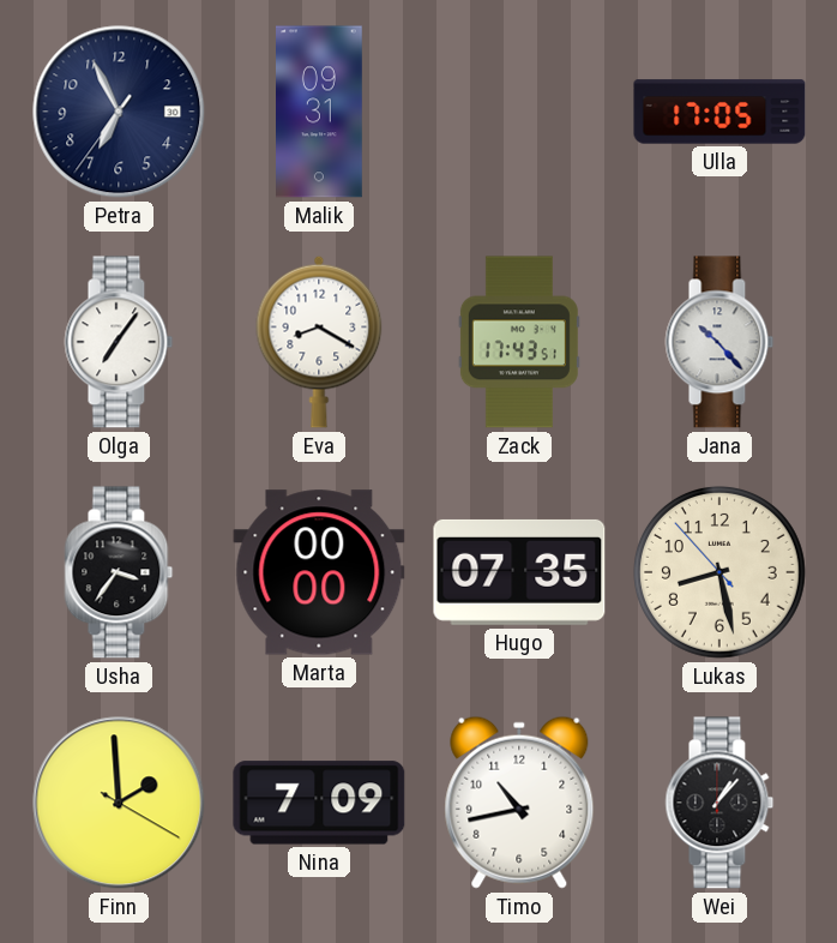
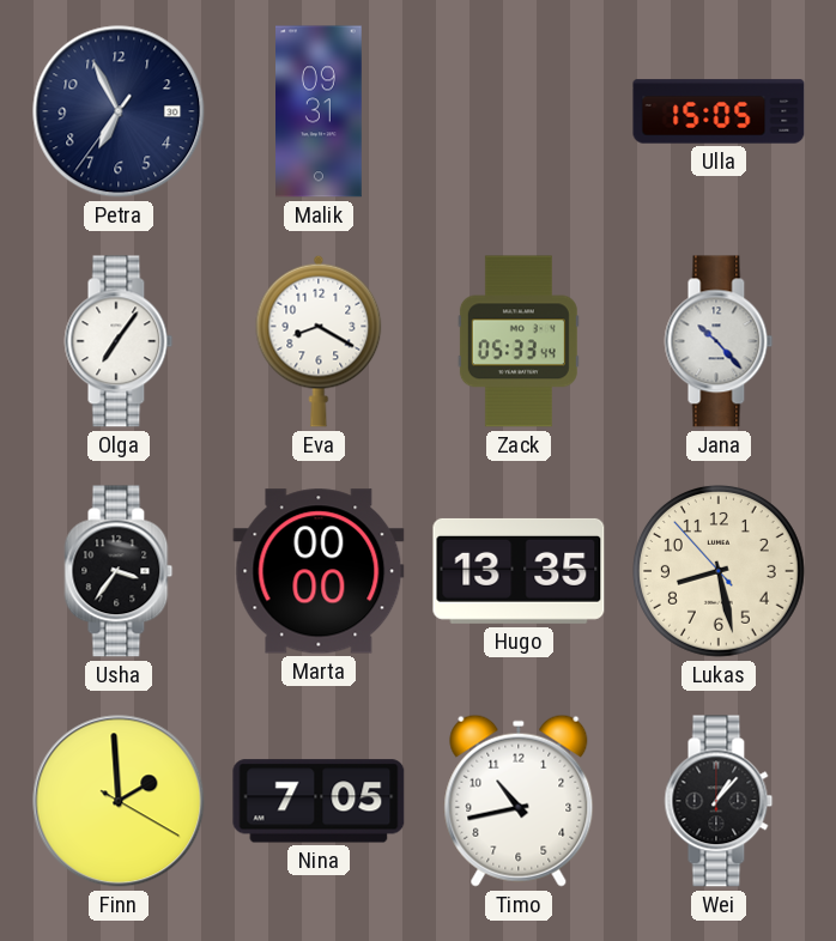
Ulla: 17:05 -> 15:05
Zack: 17:43 -> 05:33
Hugo: 07:35 -> 13:35
Nina: 7:09 -> 7:05
